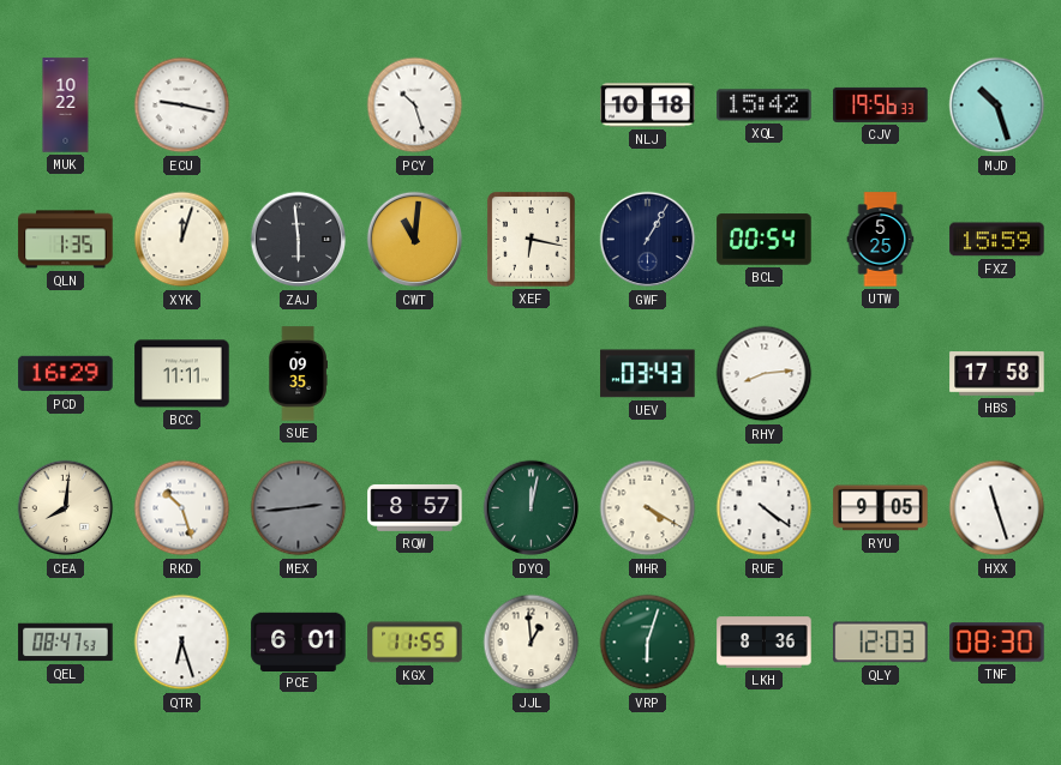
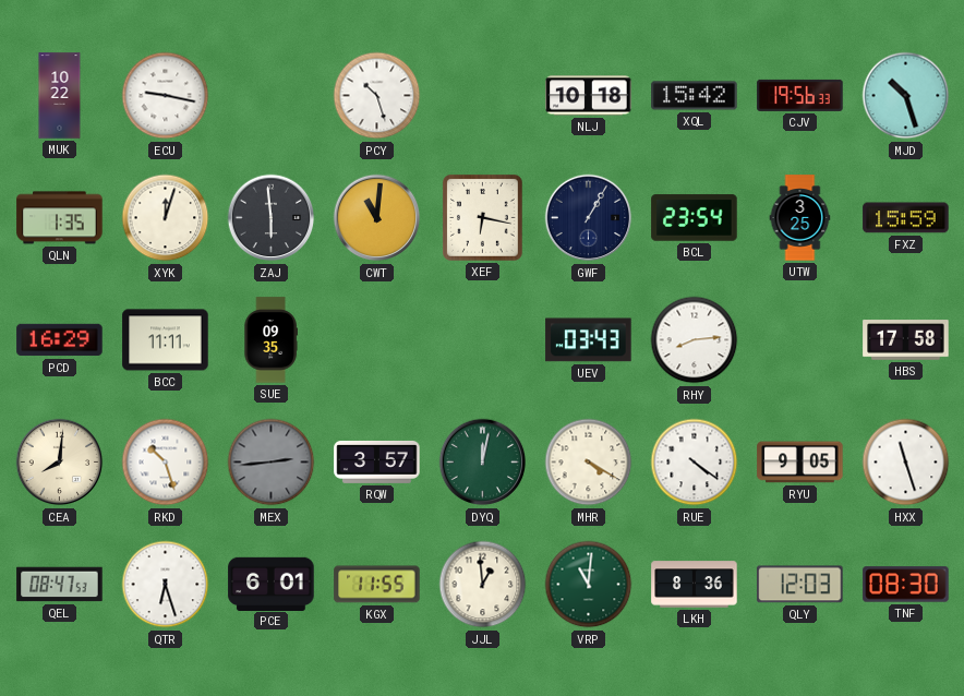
BCL: 00:54 -> 23:54
UTW: 5:25 -> 3:25
RQW: 8:57 -> 3:57
VRP: 6:03 -> 11:01
